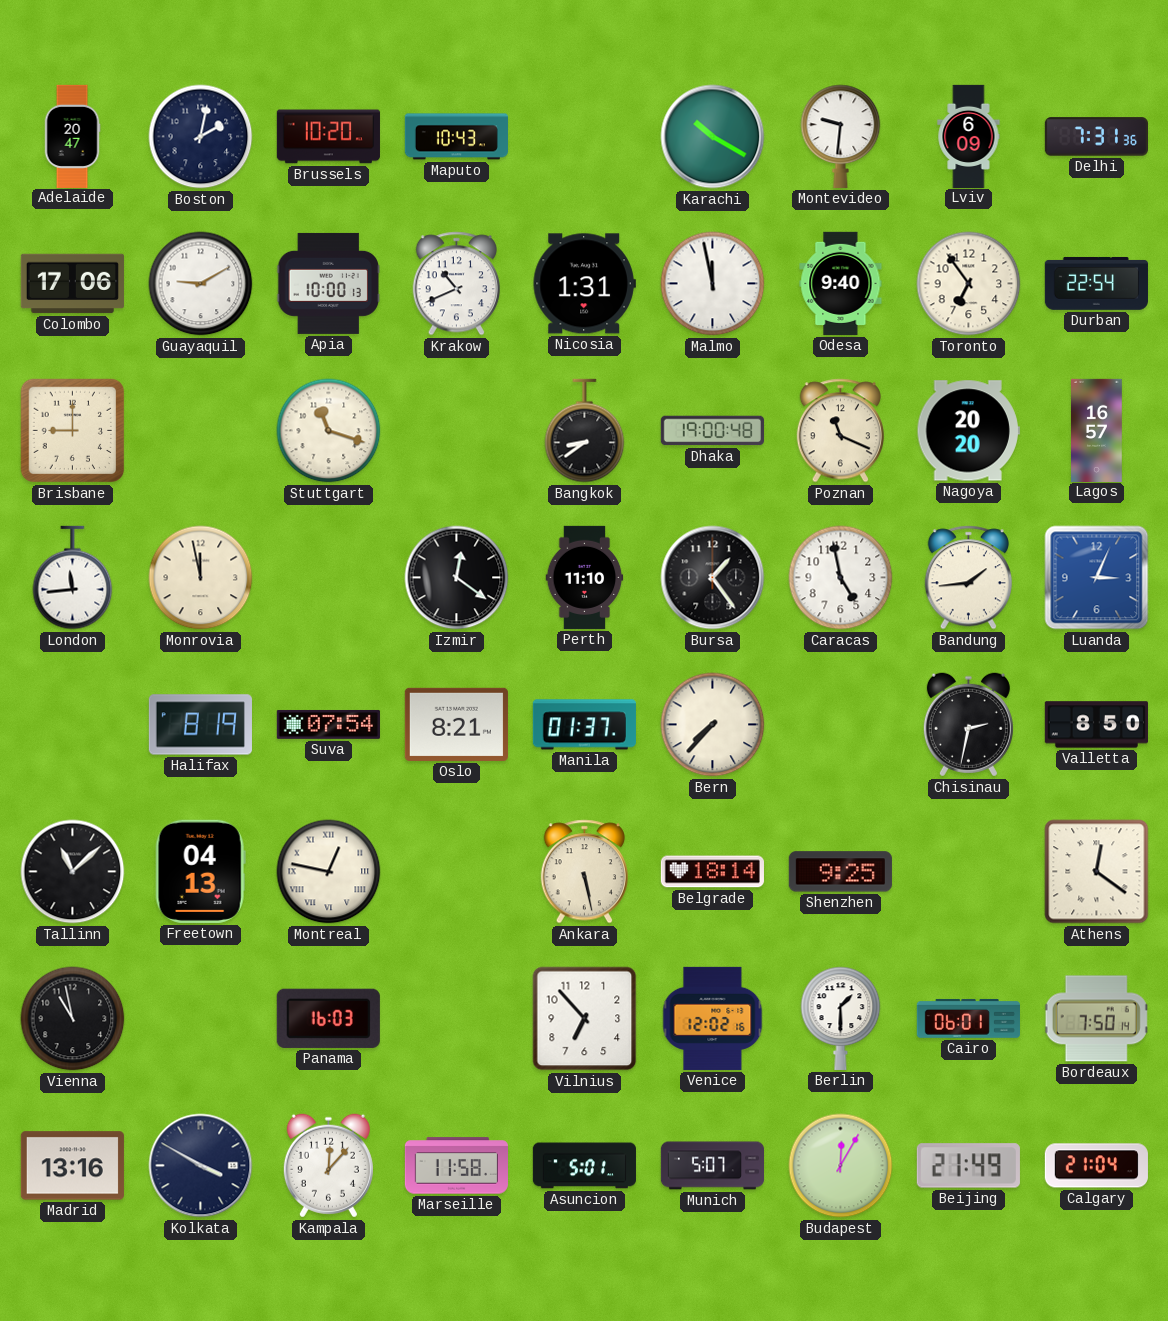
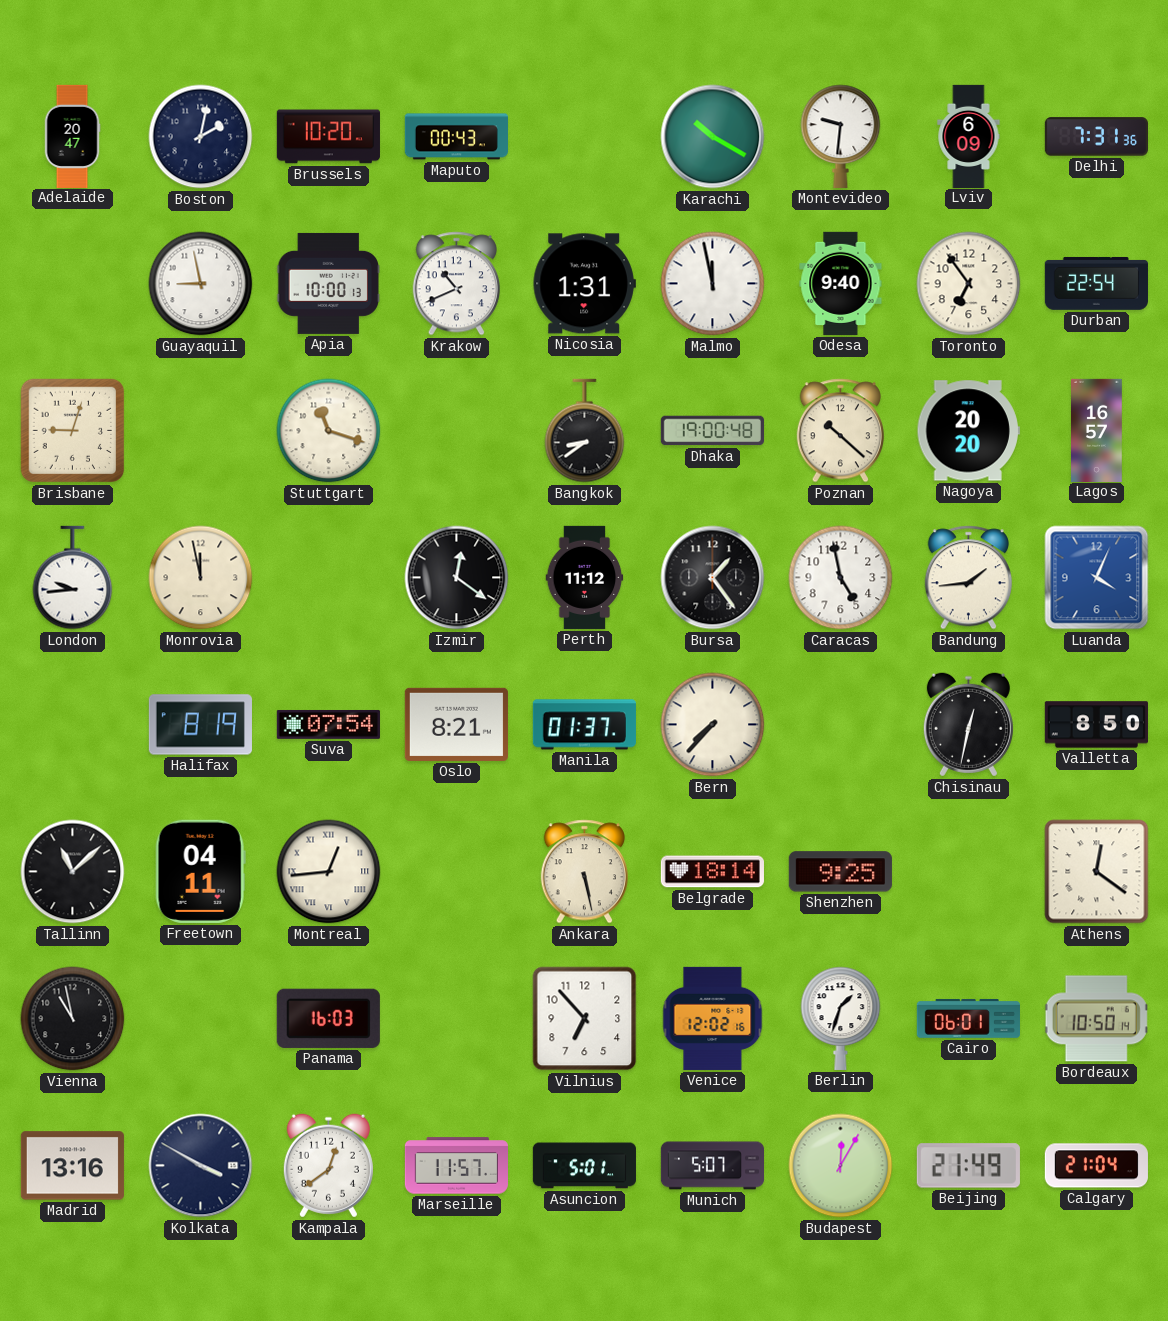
Maputo: 10:43 -> 00:43
Colombo: 17:06 -> none
Guayaquil: 9:10 -> 8:58
Brisbane: 9:00 -> 9:03
Poznan: 11:19 -> 10:22
London: 11:44 -> 9:44
Perth: 11:10 -> 11:12
Luanda: 3:04 -> 4:04
Chisinau: 2:32 -> 12:32
Freetown: 04:13 -> 04:11
Montreal: 12:47 -> 12:44
Berlin: 1:30 -> 1:33
Bordeaux: 7:50 -> 10:50
Kampala: 12:07 -> 12:39
Marseille: 11:58 -> 11:57
